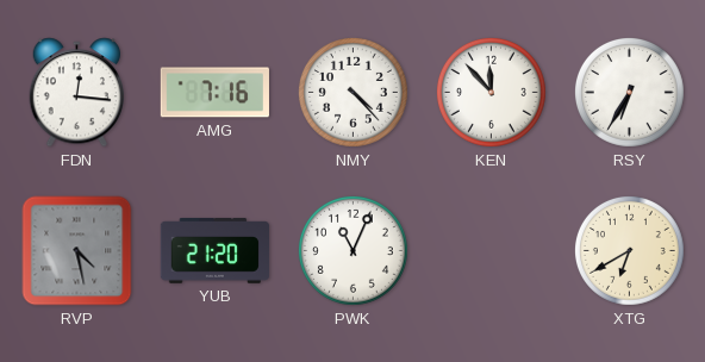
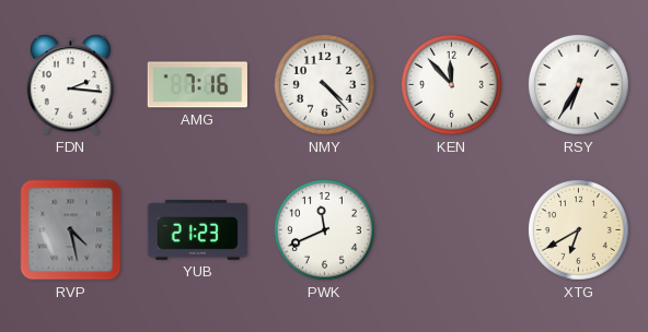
FDN: 12:16 -> 2:16
YUB: 21:20 -> 21:23
PWK: 11:04 -> 11:41
